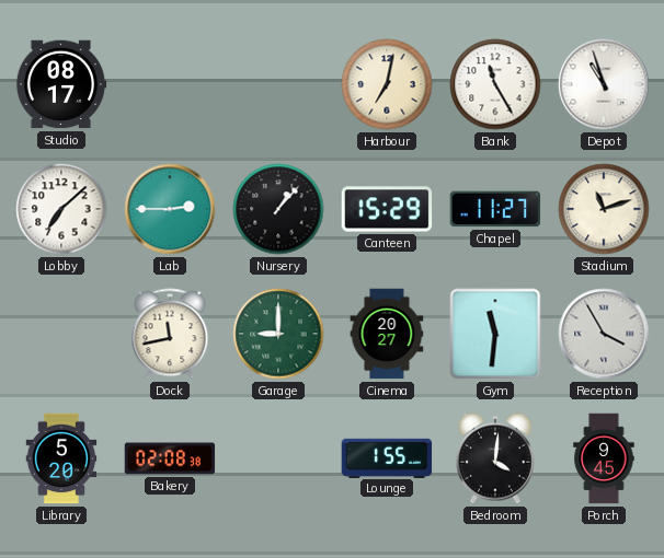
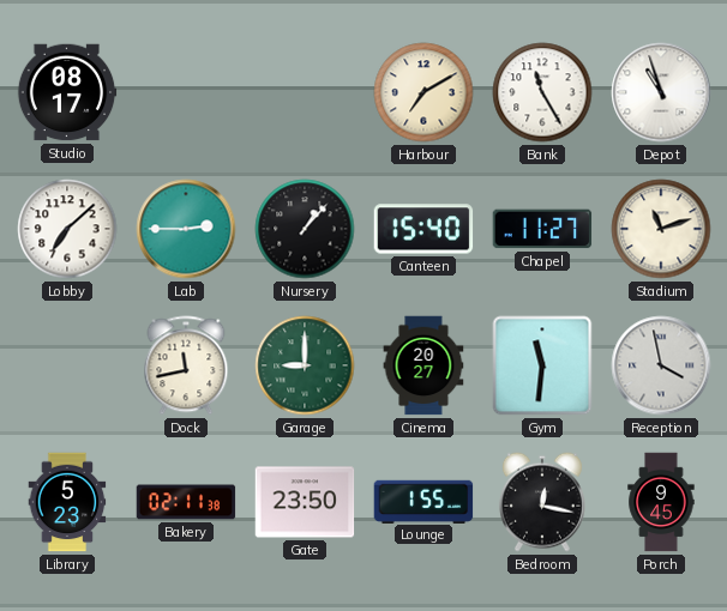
Harbour: 7:02 -> 7:10
Canteen: 15:29 -> 15:40
Reception: 3:55 -> 3:58
Library: 5:20 -> 5:23
Bakery: 02:08 -> 02:11
Gate: none -> 23:50
Bedroom: 4:01 -> 12:17
